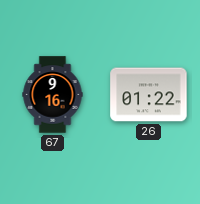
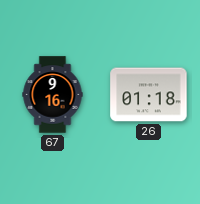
26: 01:22 -> 01:18
